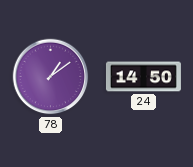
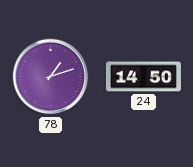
78: 1:09 -> 1:12
